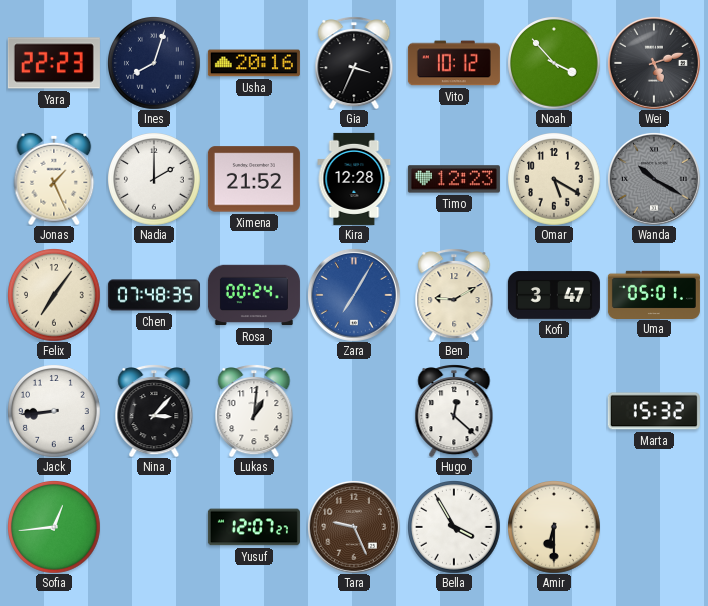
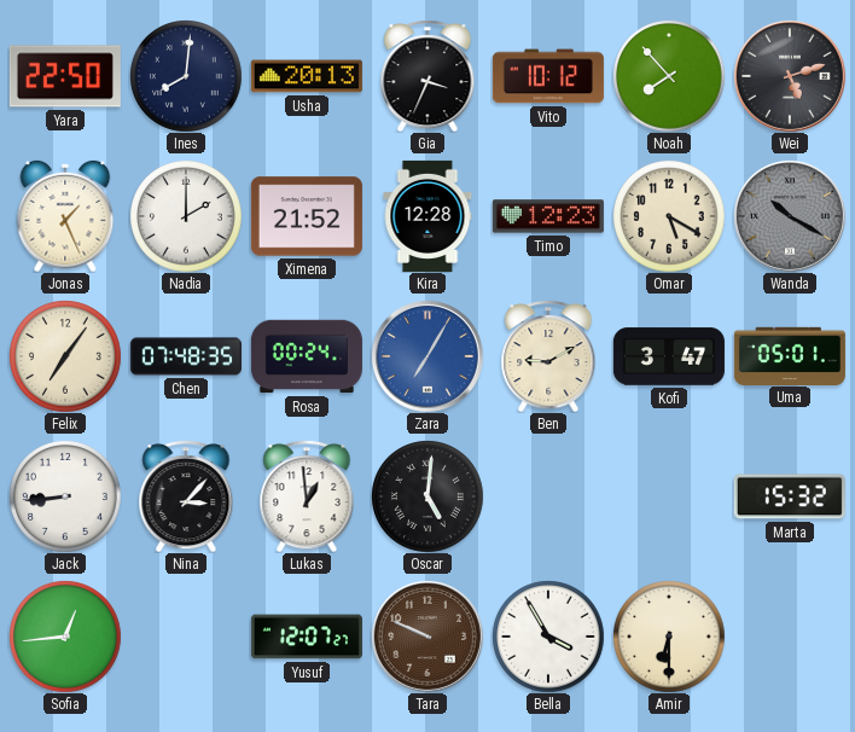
Yara: 22:23 -> 22:50
Ines: 8:03 -> 8:01
Usha: 20:16 -> 20:13
Noah: 3:53 -> 7:53
Lukas: 1:01 -> 12:59
Oscar: none -> 5:01
Hugo: 12:22 -> none
Tara: 9:26 -> 9:49
